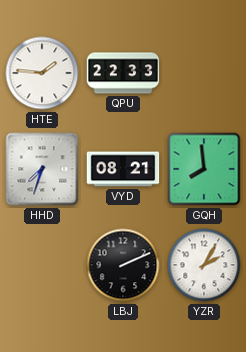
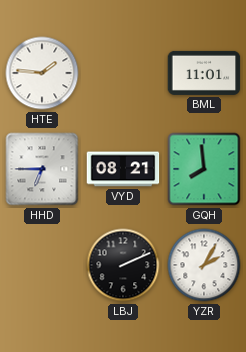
QPU: 22:33 -> none
BML: none -> 11:01
HHD: 7:33 -> 6:45
